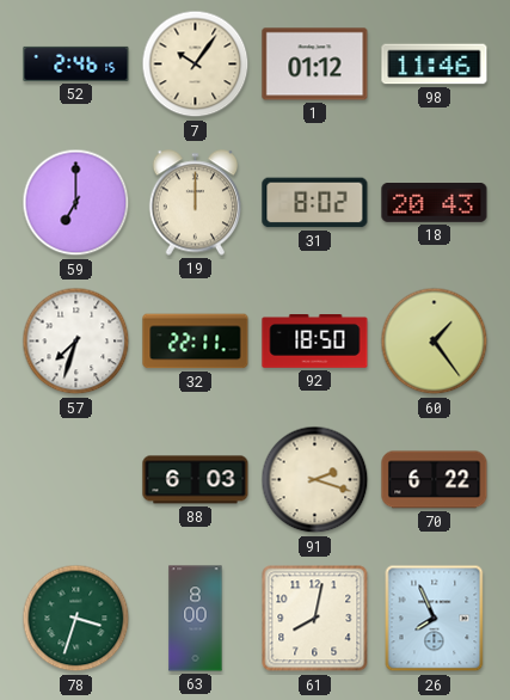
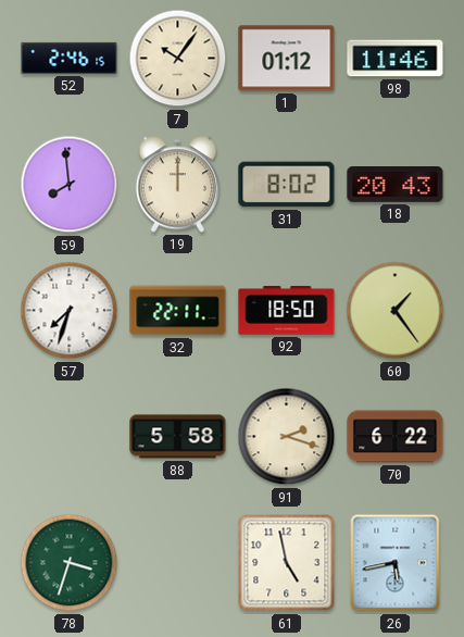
59: 7:00 -> 7:59
88: 6:03 -> 5:58
63: 8:00 -> none
61: 8:02 -> 4:58
26: 7:56 -> 5:43
